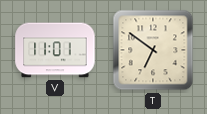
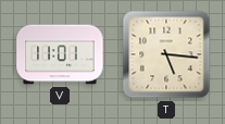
T: 6:51 -> 5:16
